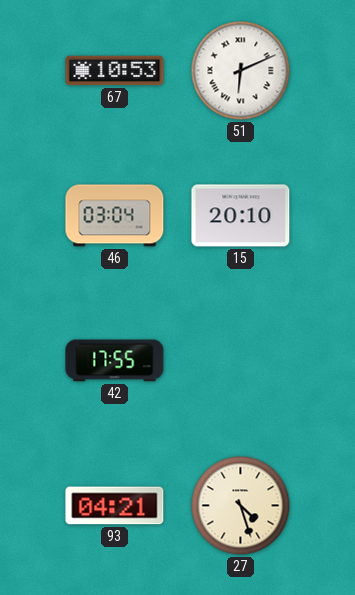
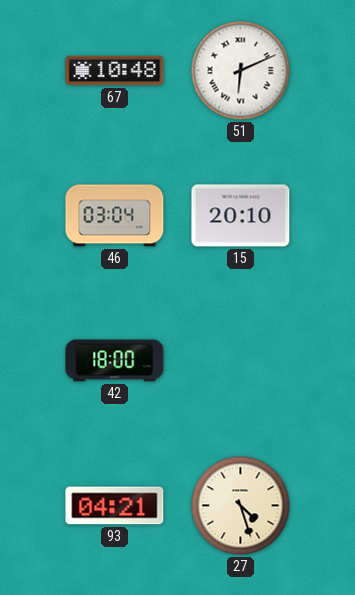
67: 10:53 -> 10:48
42: 17:55 -> 18:00
